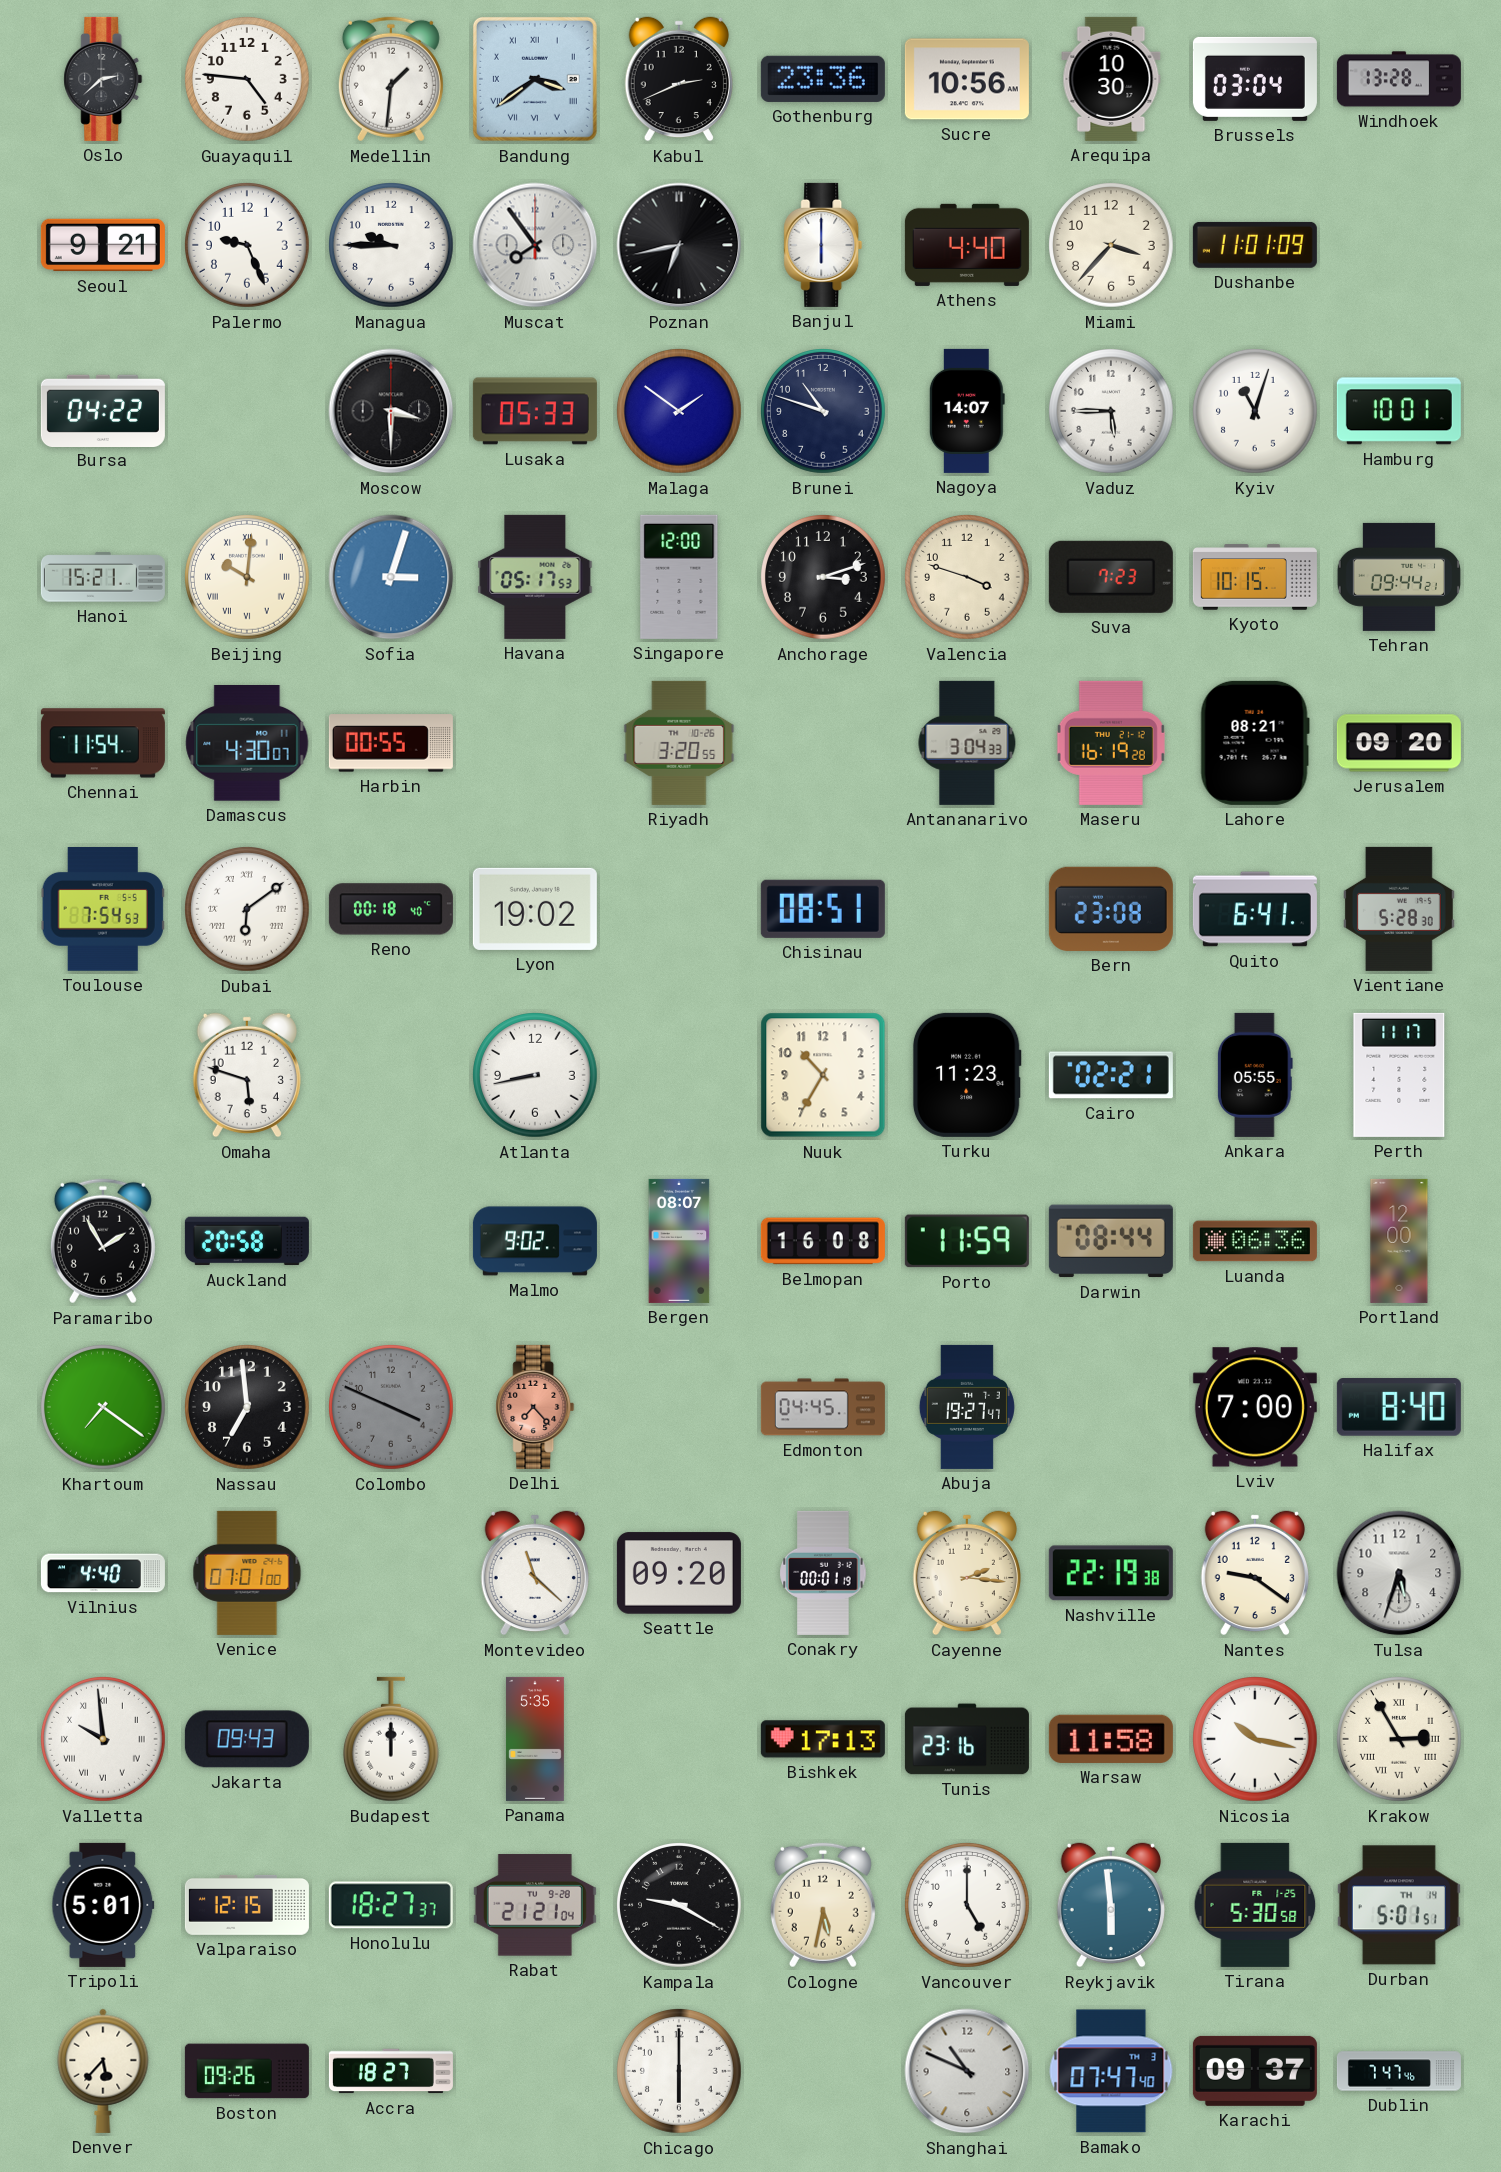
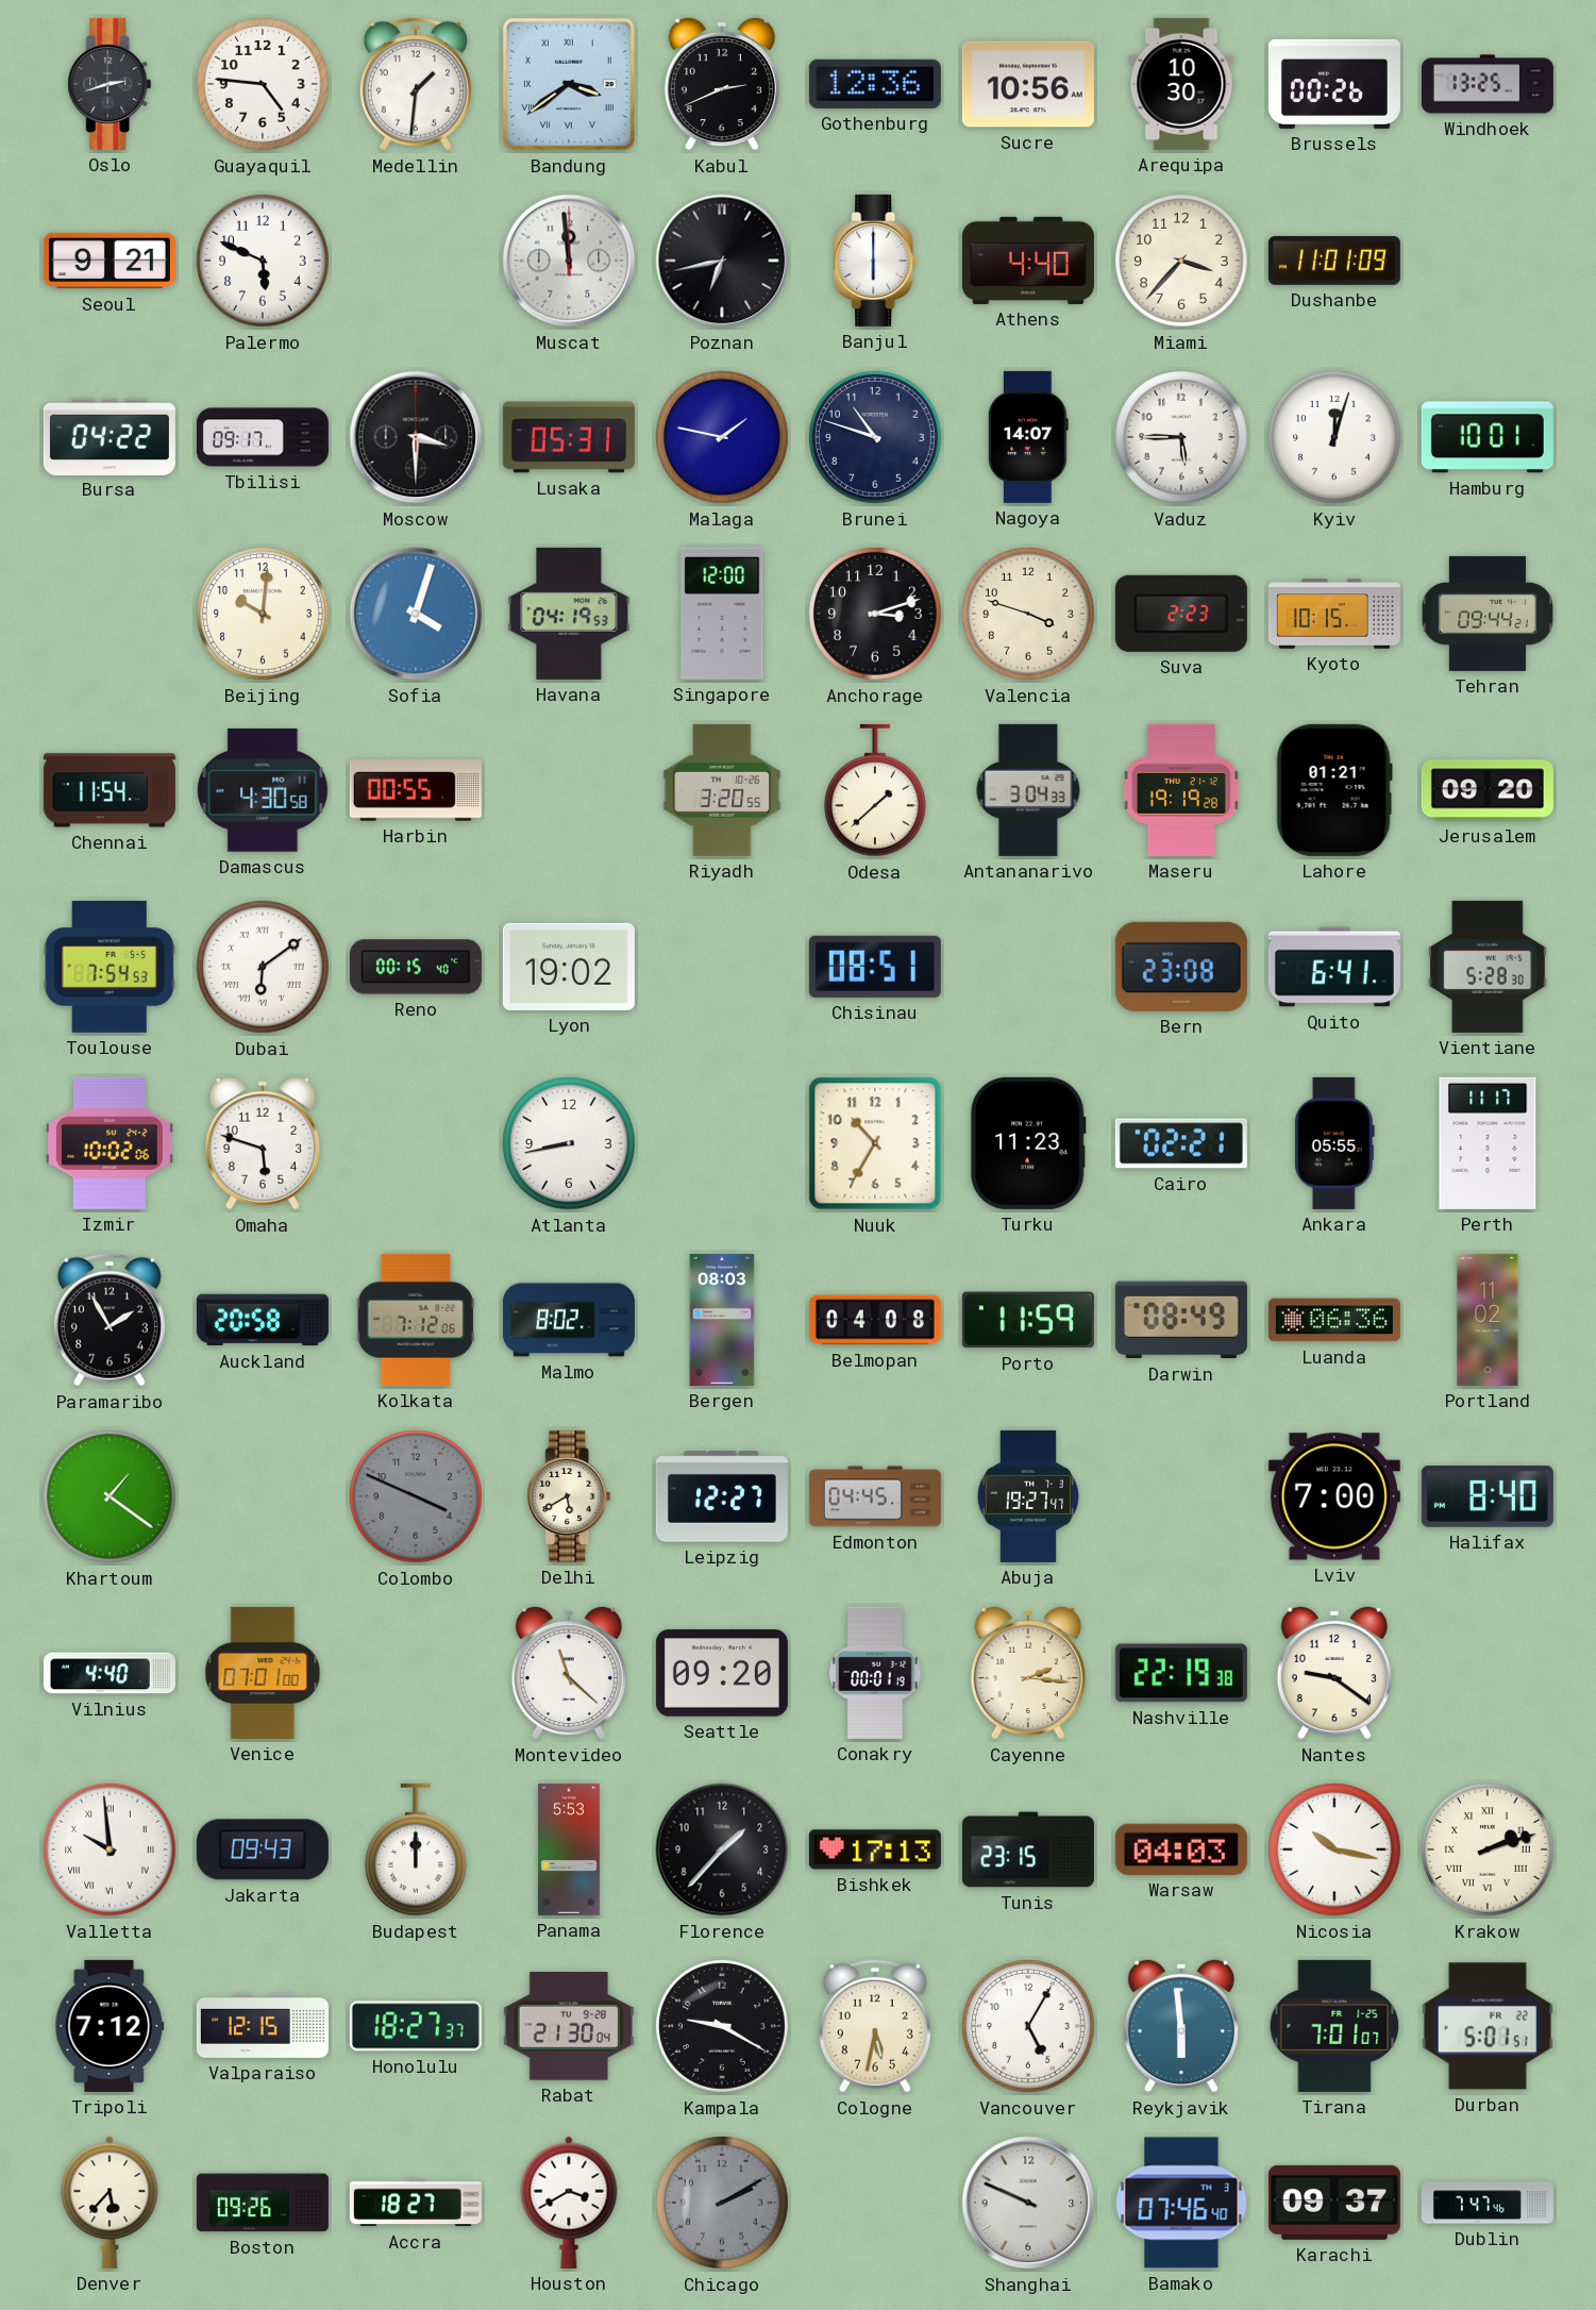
Oslo: 2:38 -> 2:42
Gothenburg: 23:36 -> 12:36
Brussels: 03:04 -> 00:26
Windhoek: 13:28 -> 13:25
Palermo: 9:26 -> 5:49
Managua: 9:45 -> none
Muscat: 7:54 -> 11:59
Tbilisi: none -> 09:17
Lusaka: 05:33 -> 05:31
Malaga: 1:51 -> 1:47
Kyiv: 11:03 -> 12:03
Hanoi: 15:21 -> none
Beijing numerals: Roman -> Arabic
Sofia: 3:03 -> 4:03
Havana: 05:17 -> 04:19
Suva: 7:23 -> 2:23
Damascus: 4:30:07 -> 4:30:58
Odesa: none -> 1:38
Maseru: 16:19 -> 19:19
Lahore: 08:21 -> 01:21
Reno: 00:18 -> 00:15
Izmir: none -> 10:02
Kolkata: none -> 7:12
Malmo: 9:02 -> 8:02
Bergen: 08:07 -> 08:03
Belmopan: 16:08 -> 04:08
Darwin: 08:44 -> 08:49
Portland: 12:00 -> 11:02
Khartoum: 7:21 -> 1:21
Nassau: 6:59 -> none
Delhi: 7:23 -> 5:40
Delhi dial: salmon -> cream
Leipzig: none -> 12:27
Tulsa: 5:33 -> none
Panama: 5:35 -> 5:53
Florence: none -> 1:37
Tunis: 23:16 -> 23:15
Warsaw: 11:58 -> 04:03
Krakow: 2:55 -> 2:12
Tripoli: 5:01 -> 7:12
Rabat: 21:21 -> 21:30
Vancouver: 5:00 -> 5:05
Tirana: 5:30 -> 7:01
Durban date: TH 14 -> FR 22
Houston: none -> 3:40
Chicago: 6:00 -> 2:10
Chicago dial: white -> grey
Shanghai: 10:49 -> 9:49
Bamako: 07:47 -> 07:46
